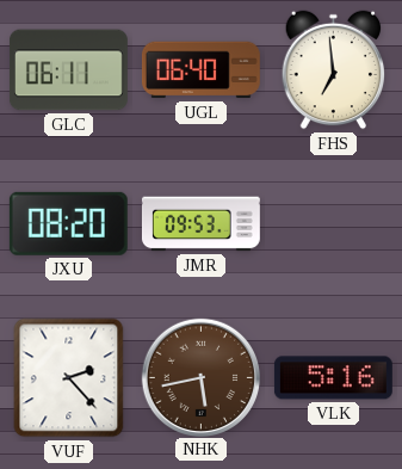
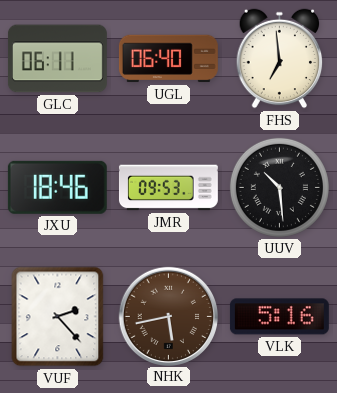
JXU: 08:20 -> 18:46
UUV: none -> 10:29
